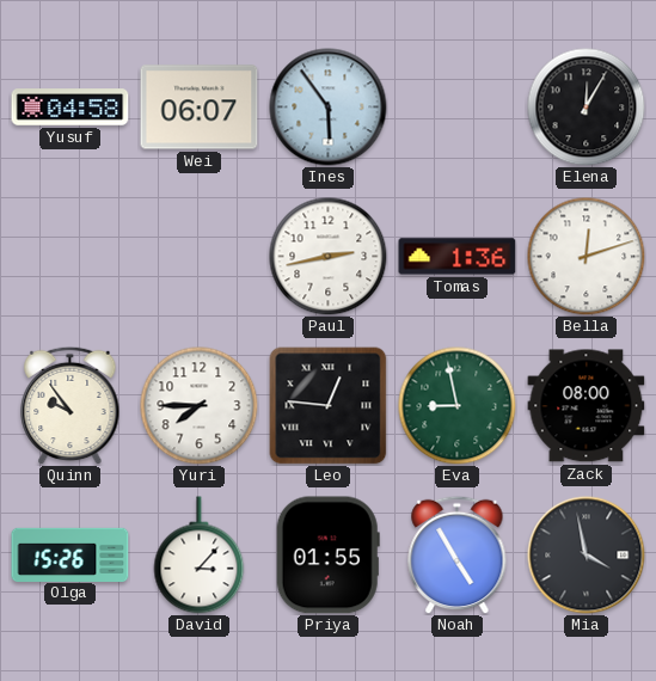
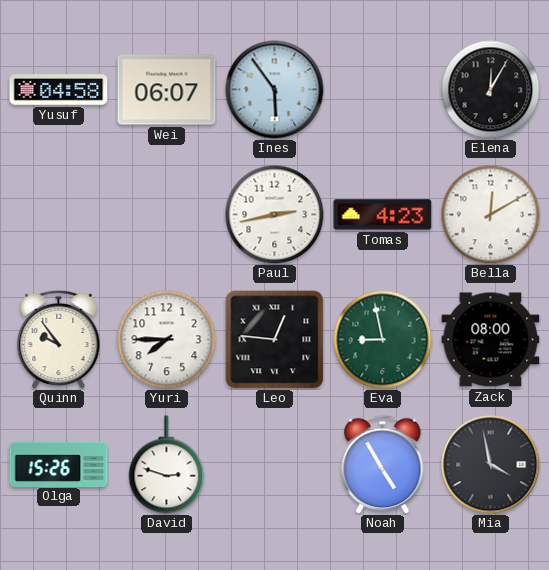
Tomas: 1:36 -> 4:23
Bella: 12:12 -> 12:10
David: 3:07 -> 2:48
Priya: 01:55 -> none
